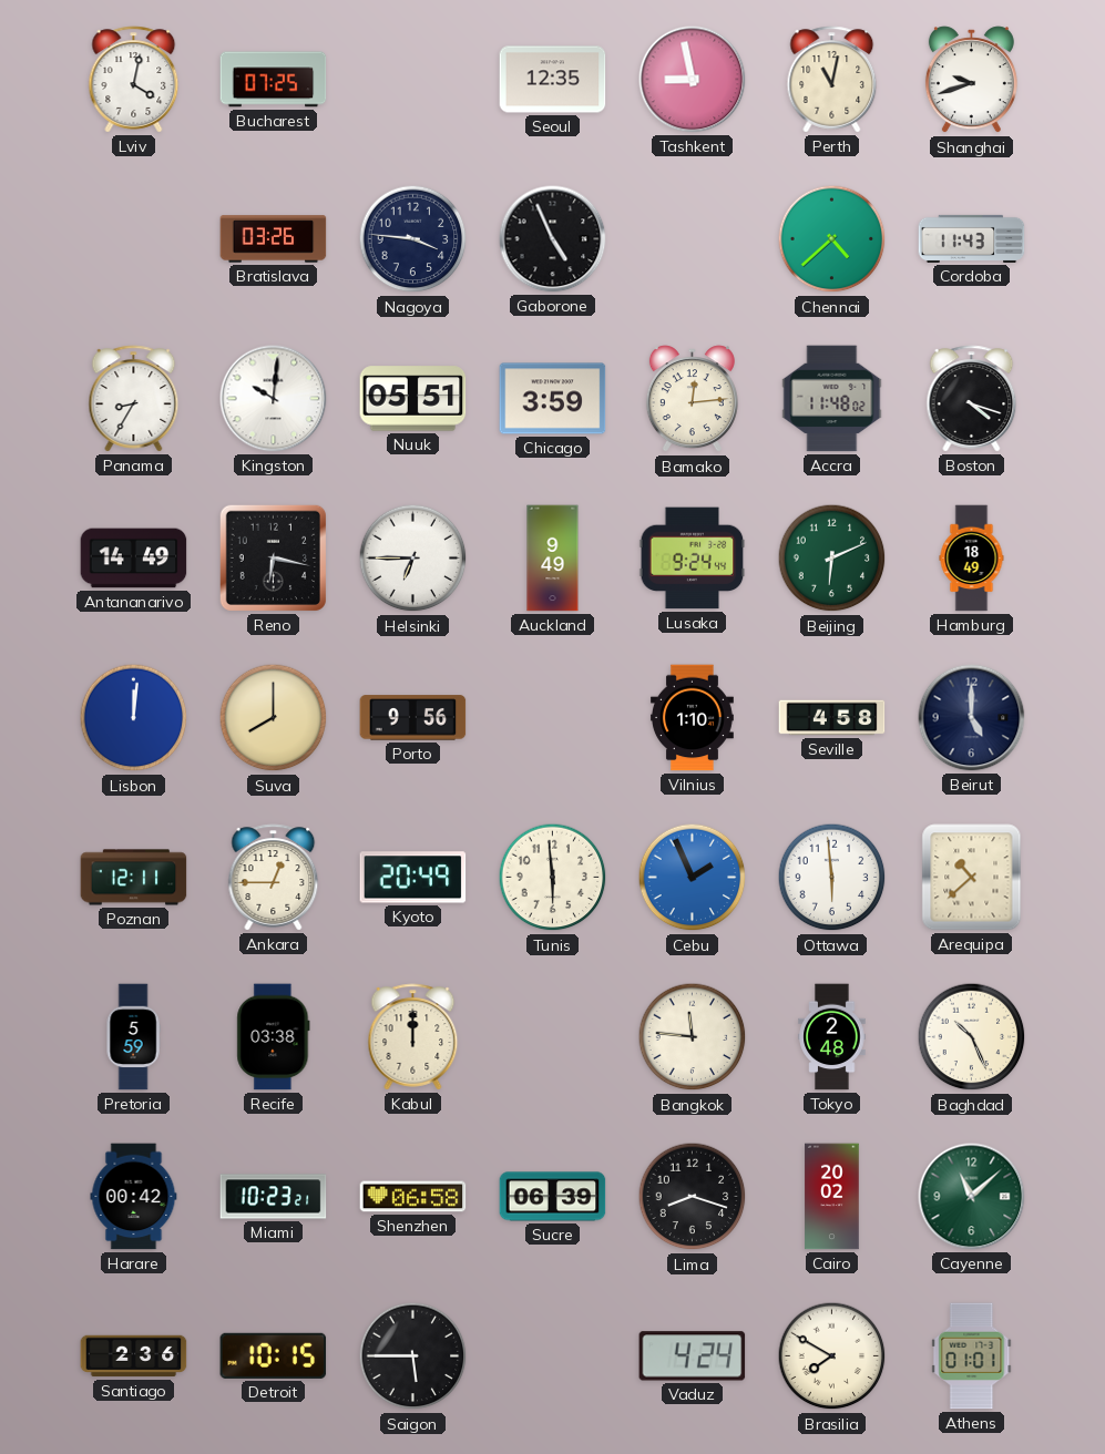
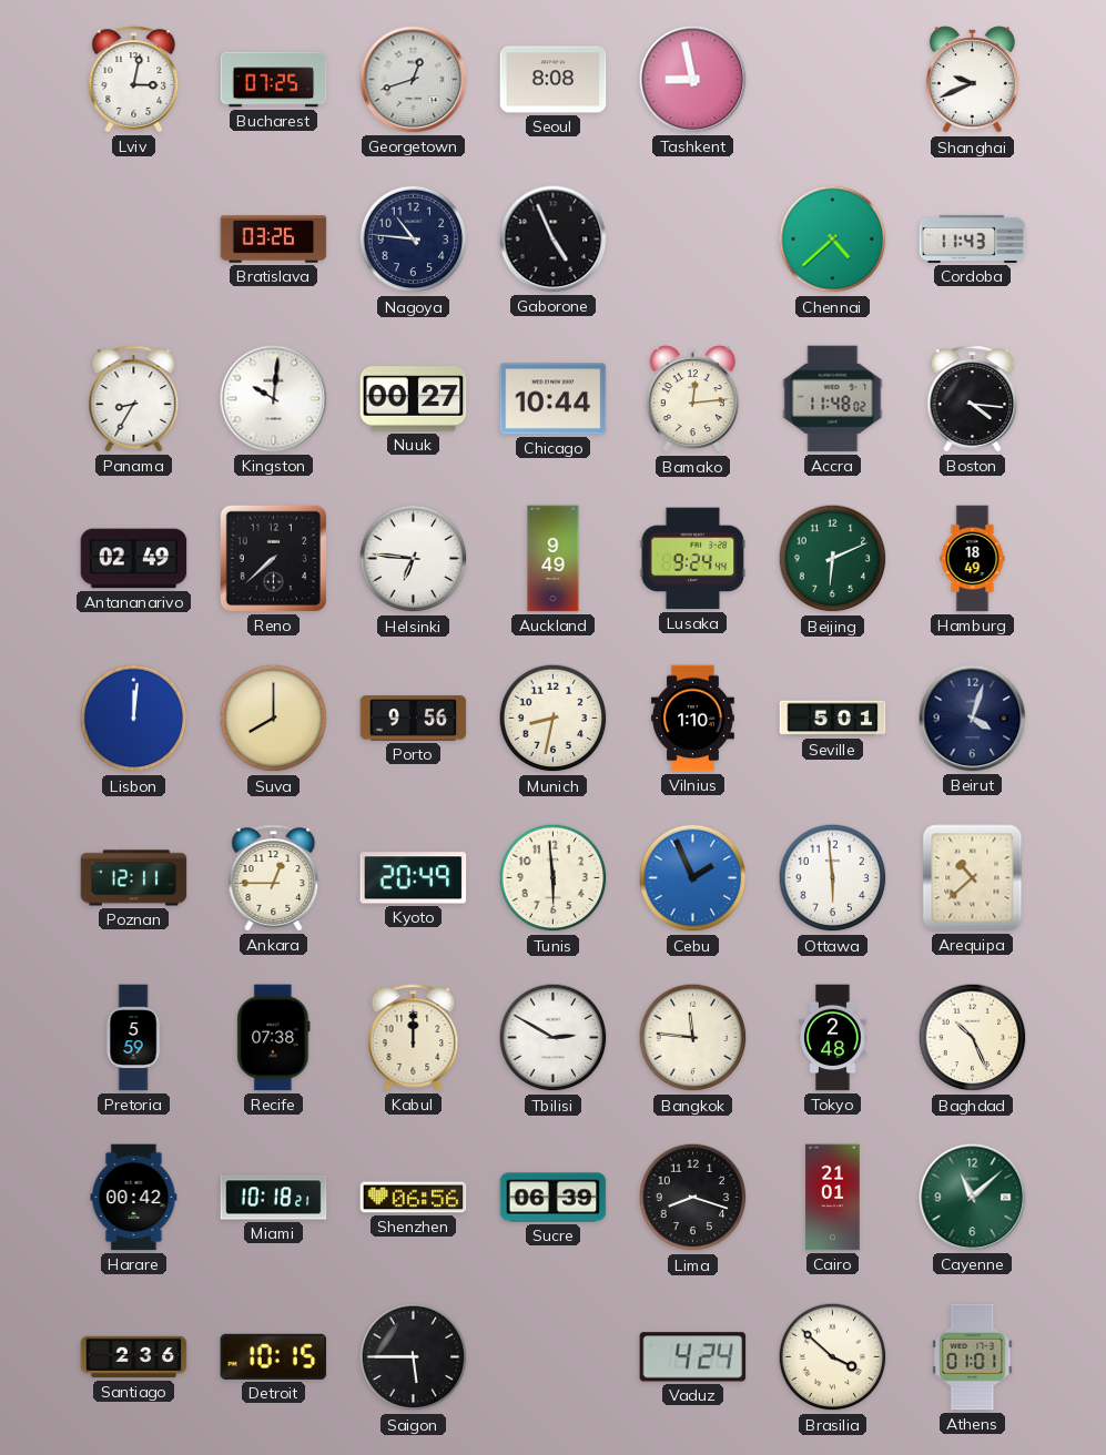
Lviv: 4:02 -> 3:02
Georgetown: none -> 12:42
Seoul: 12:35 -> 8:08
Perth: 11:02 -> none
Shanghai: 9:42 -> 9:41
Nagoya: 3:46 -> 10:46
Nuuk: 05:51 -> 00:27
Chicago: 3:59 -> 10:44
Boston: 4:18 -> 4:16
Antananarivo: 14:49 -> 02:49
Reno: 6:17 -> 7:38
Helsinki: 6:45 -> 6:46
Munich: none -> 8:32
Seville: 4:58 -> 5:01
Beirut: 5:00 -> 4:03
Recife: 03:38 -> 07:38
Tbilisi: none -> 2:50
Miami: 10:23 -> 10:18
Shenzhen: 06:58 -> 06:56
Cairo: 20:02 -> 21:01
Brasilia: 7:50 -> 3:52
